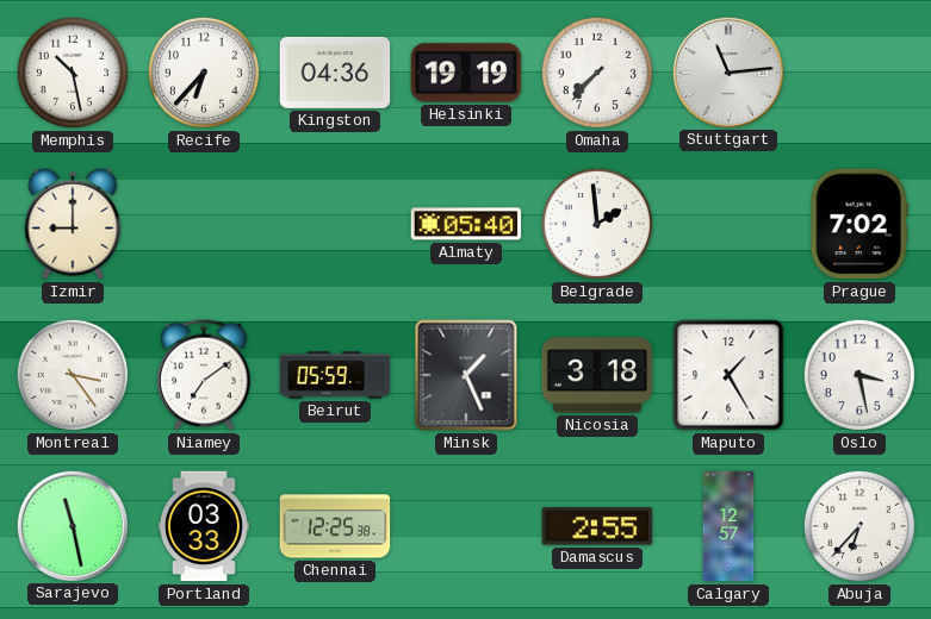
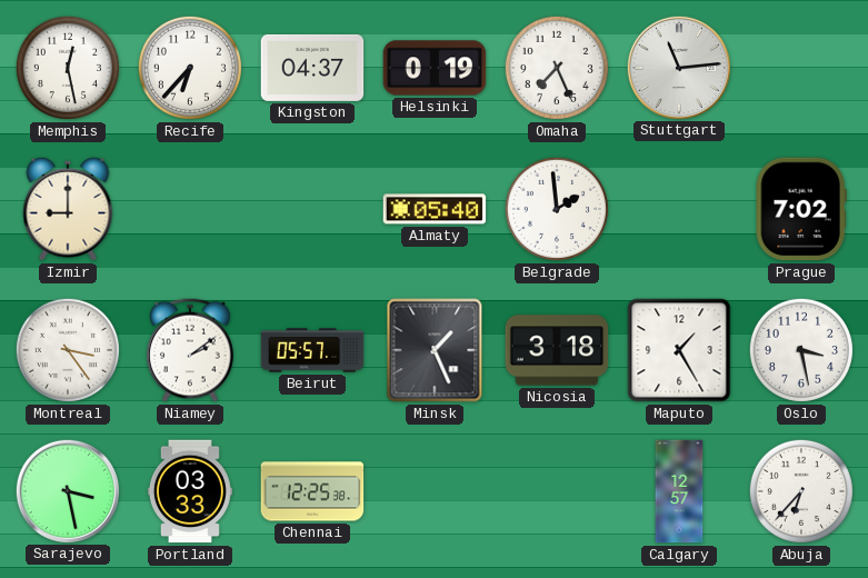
Memphis: 10:28 -> 12:28
Kingston: 04:36 -> 04:37
Helsinki: 19:19 -> 0:19
Omaha: 7:37 -> 7:26
Niamey: 7:09 -> 2:09
Beirut: 05:59 -> 05:57
Sarajevo: 11:28 -> 3:28
Damascus: 2:55 -> none
